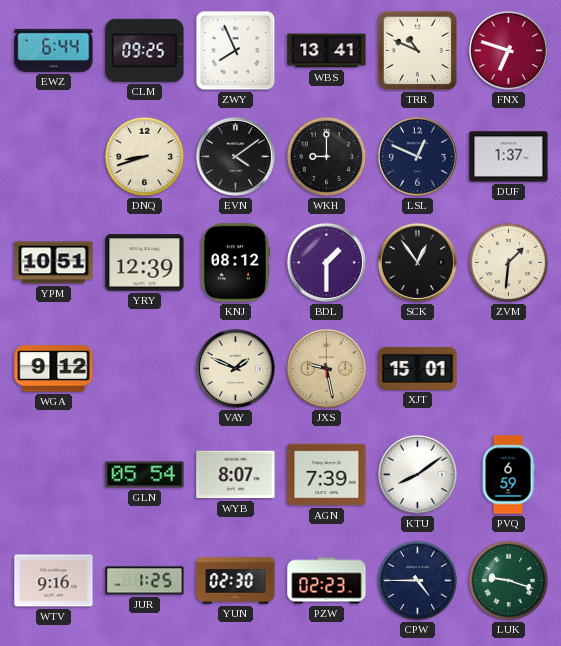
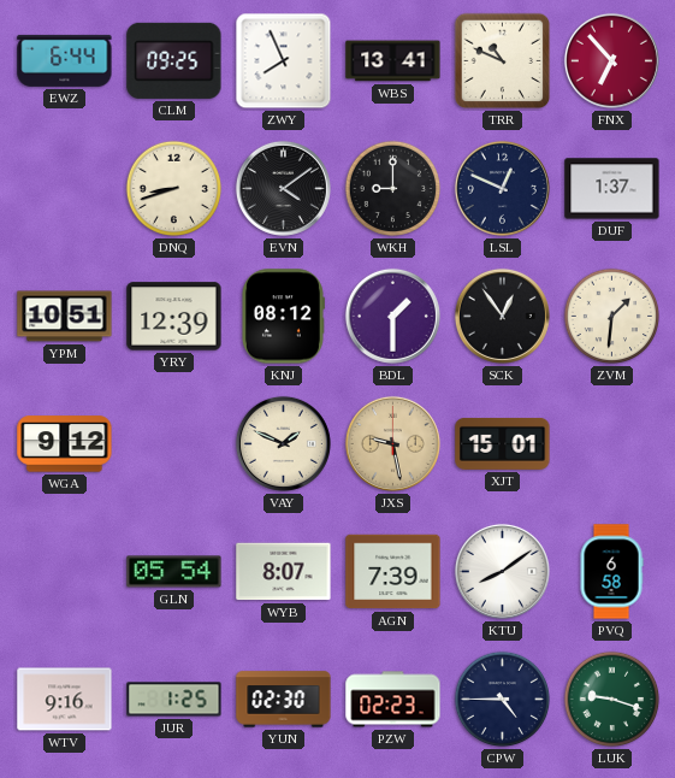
FNX: 6:48 -> 6:53
PVQ: 6:59 -> 6:58
